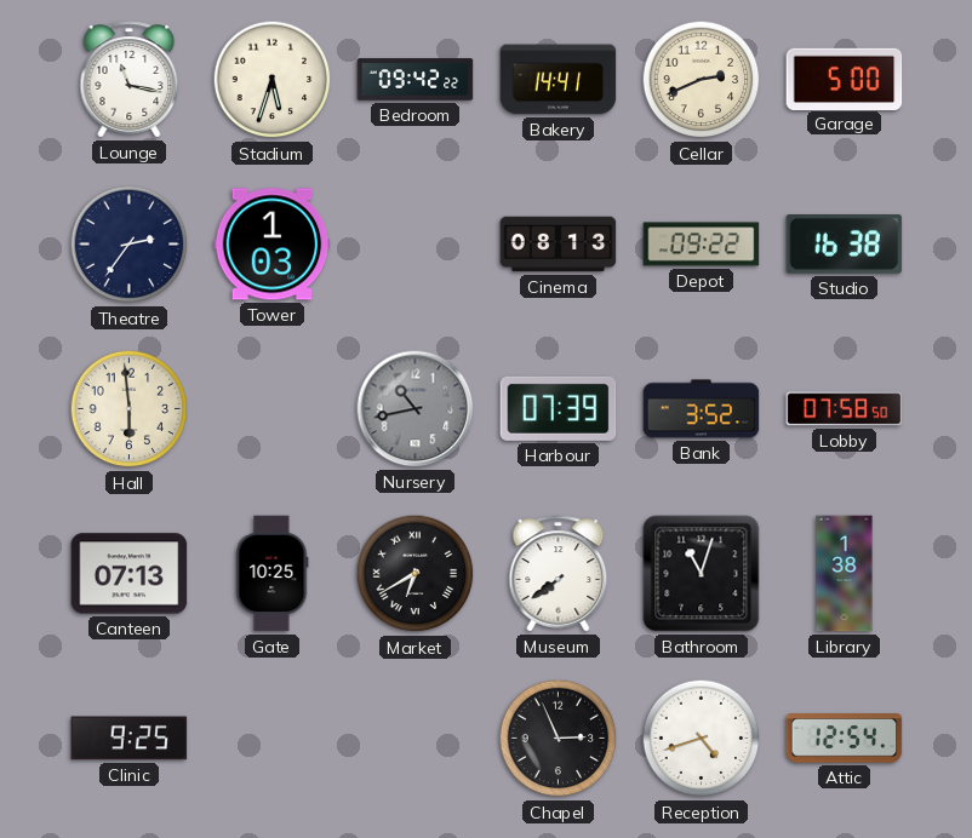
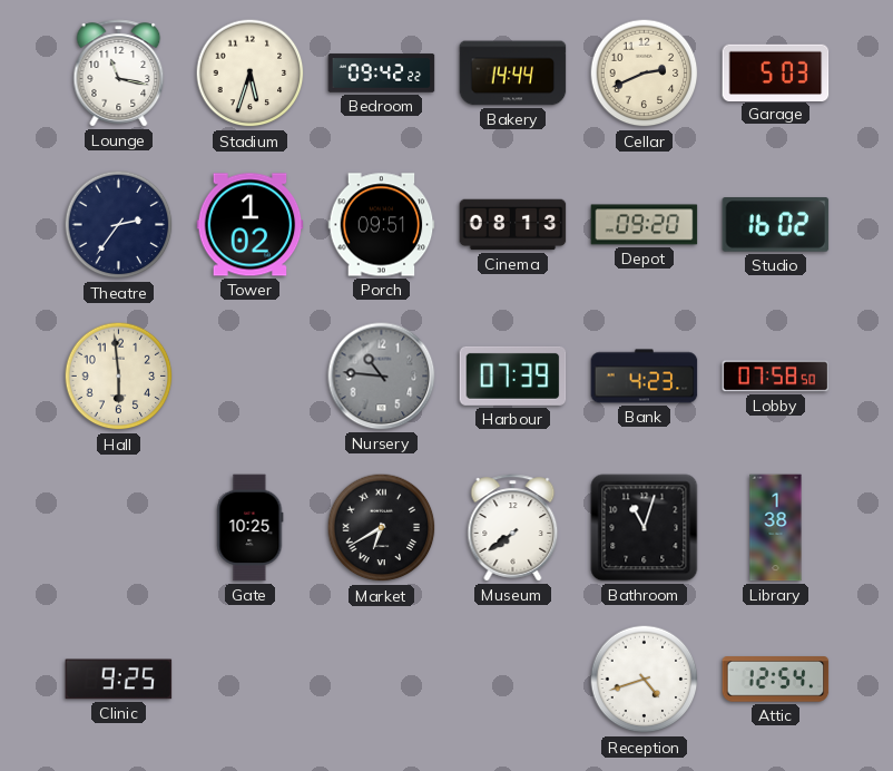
Bakery: 14:41 -> 14:44
Garage: 5:00 -> 5:03
Tower: 1:03 -> 1:02
Porch: none -> 09:51
Depot: 09:22 -> 09:20
Studio: 16:38 -> 16:02
Nursery: 10:43 -> 10:46
Bank: 3:52 -> 4:23
Canteen: 07:13 -> none
Chapel: 2:56 -> none
